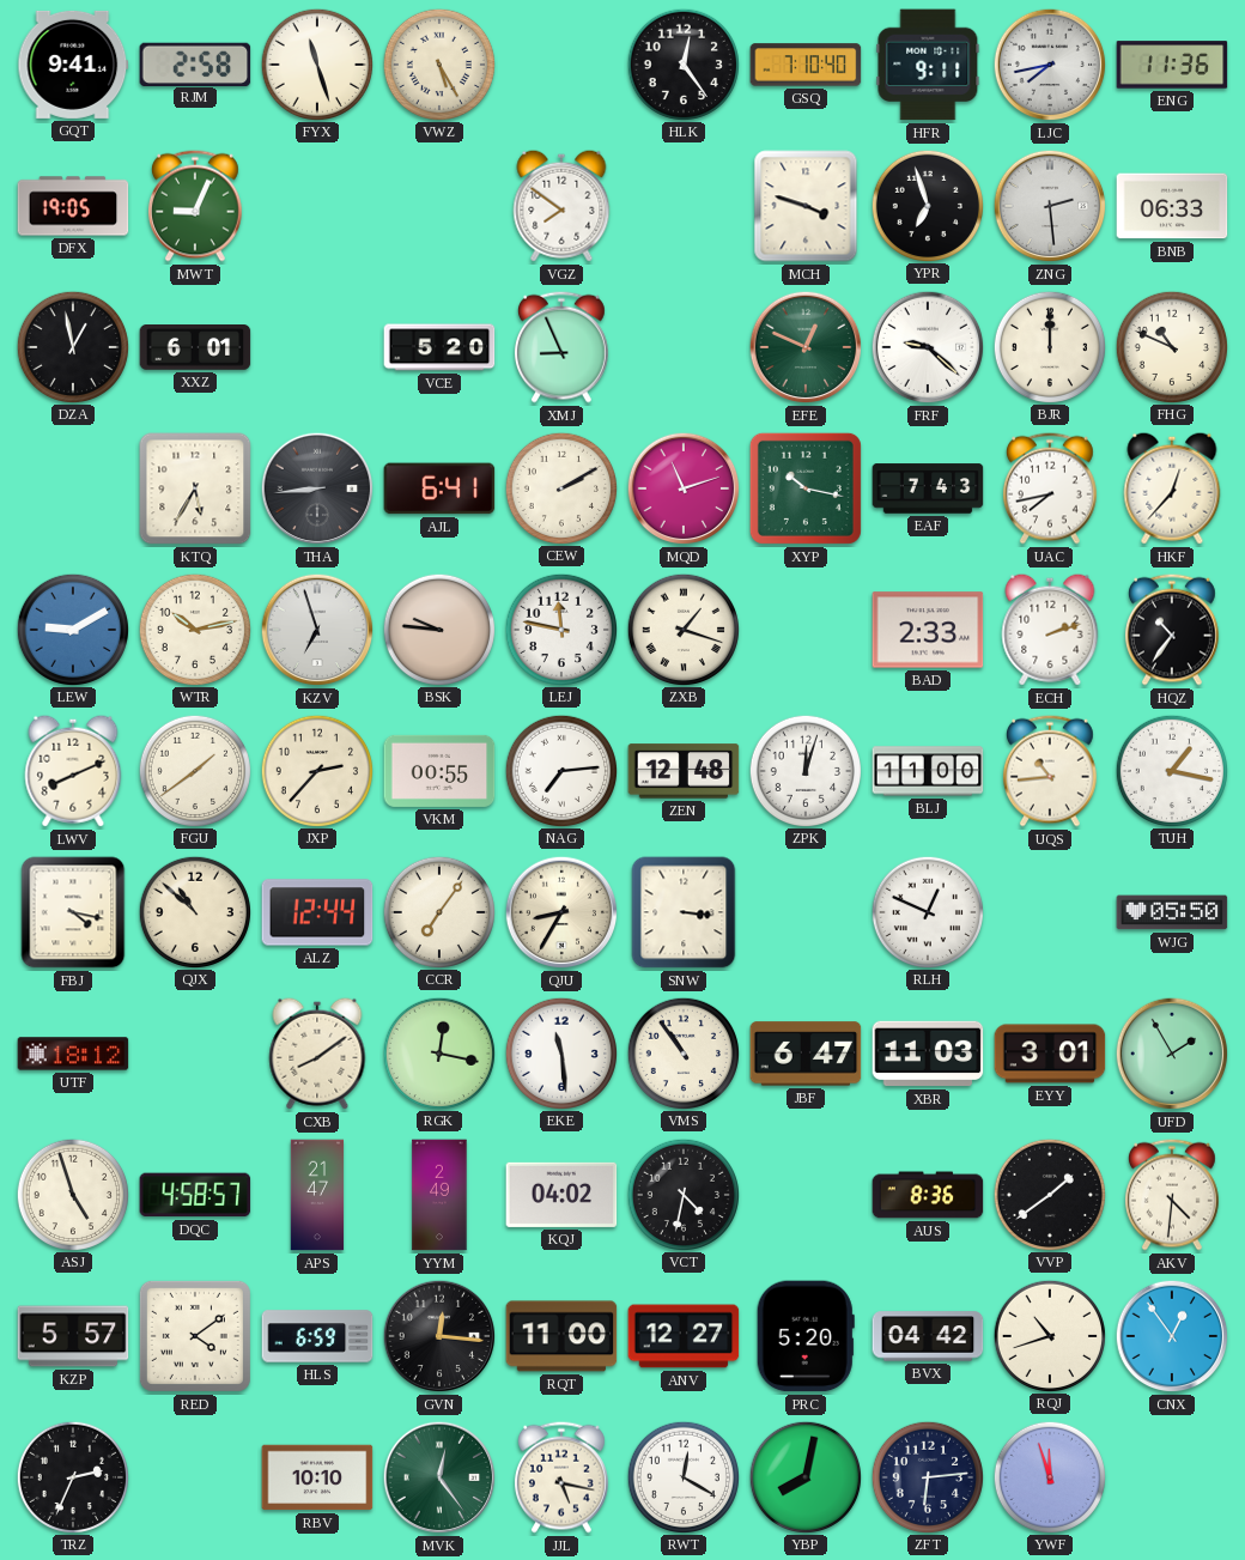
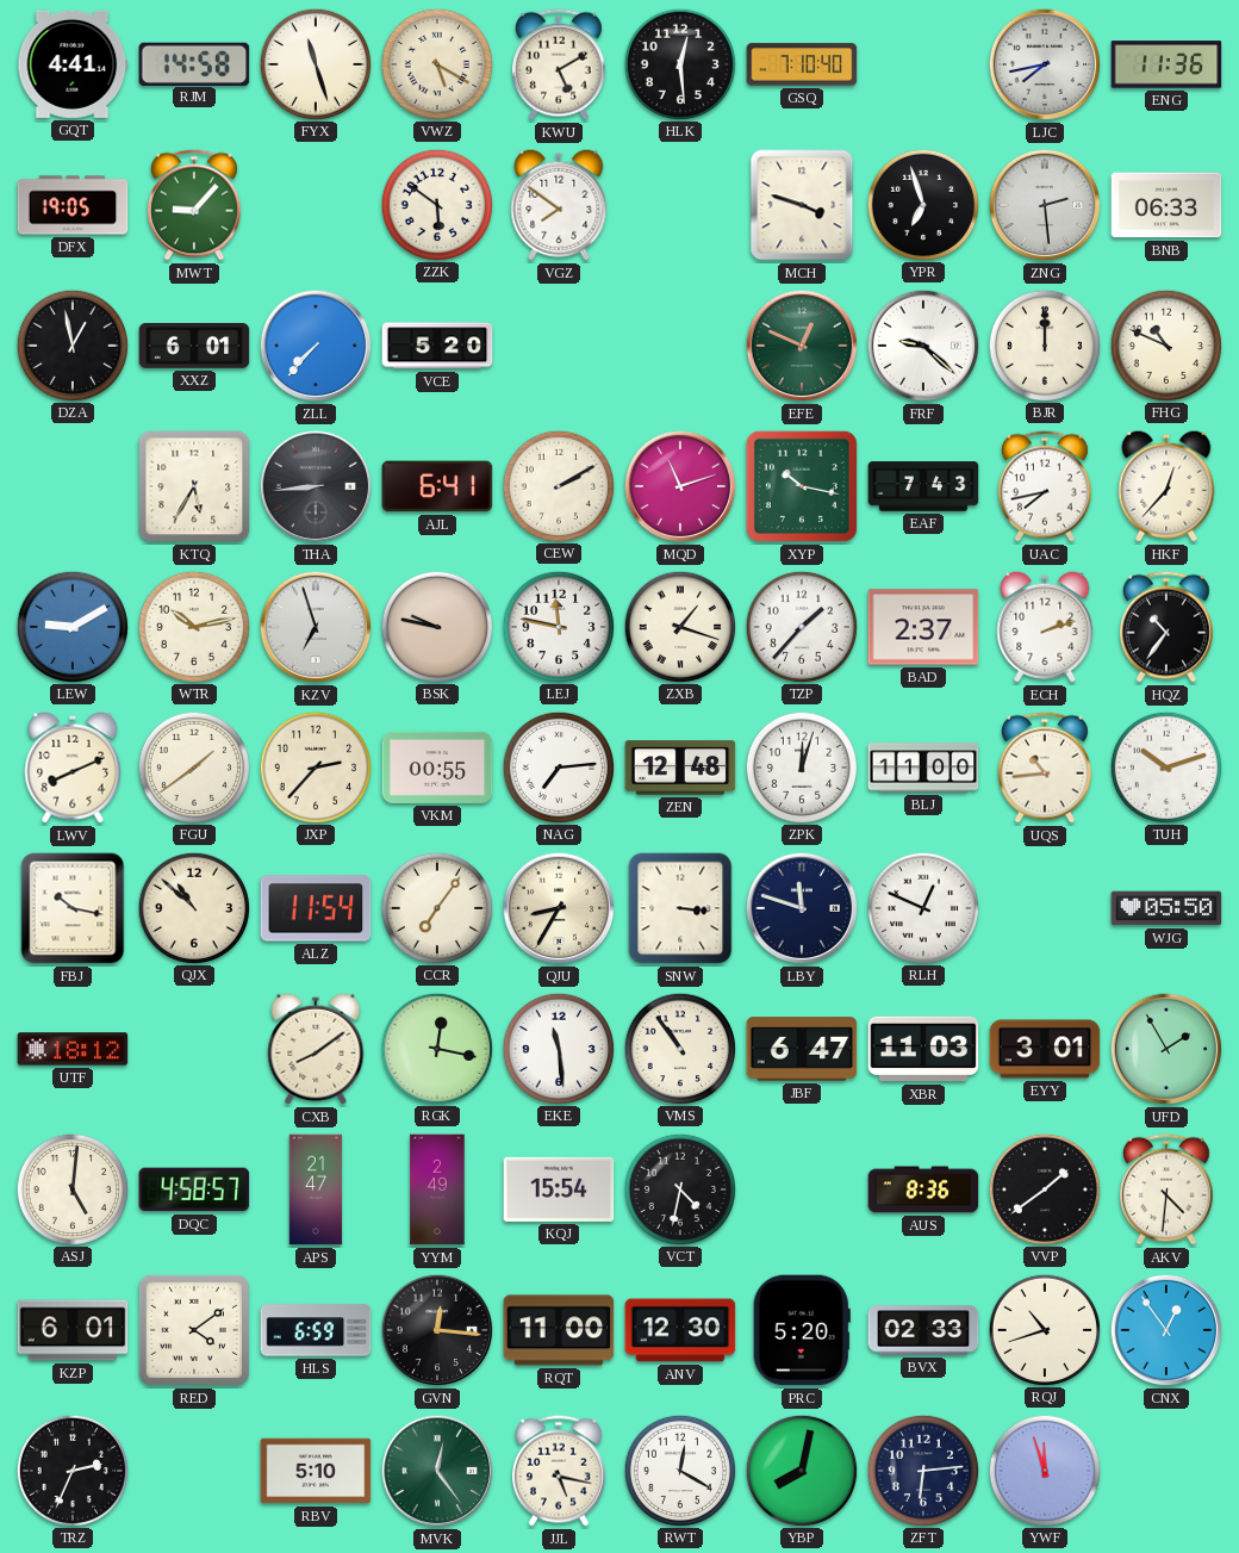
GQT: 9:41 -> 4:41
RJM: 2:58 -> 14:58
VWZ: 5:25 -> 5:20
KWU: none -> 5:10
HLK: 12:24 -> 12:29
HFR: 9:11 -> none
MWT: 9:04 -> 9:07
ZZK: none -> 5:51
ZLL: none -> 7:37
XMJ: 8:56 -> none
BSK: 9:46 -> 9:47
TZP: none -> 1:37
BAD: 2:33 -> 2:37
TUH: 1:17 -> 10:12
FBJ: 4:17 -> 10:17
ALZ: 12:44 -> 11:54
LBY: none -> 11:48
ASJ: 4:57 -> 5:01
KQJ: 04:02 -> 15:54
KZP: 5:57 -> 6:01
ANV: 12:27 -> 12:30
BVX: 04:42 -> 02:33
RBV: 10:10 -> 5:10
